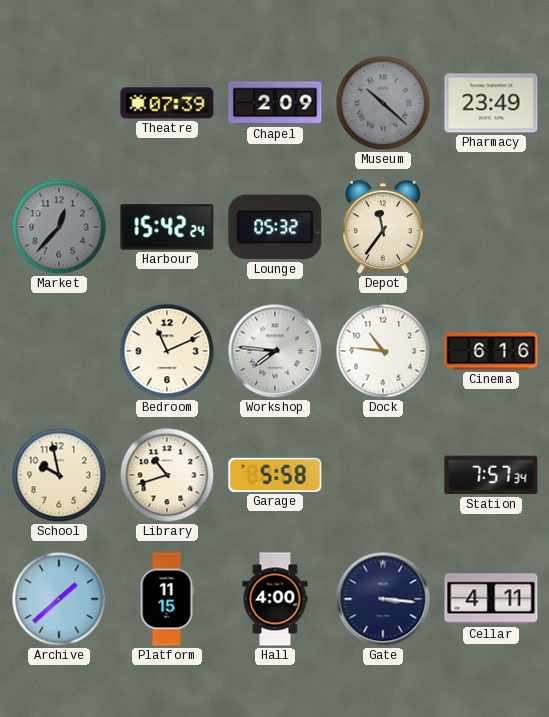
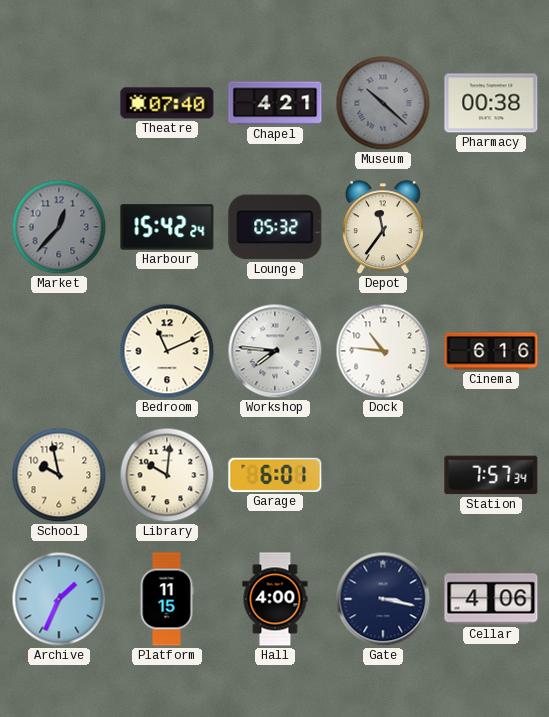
Theatre: 07:39 -> 07:40
Chapel: 2:09 -> 4:21
Pharmacy: 23:49 -> 00:38
Library: 10:42 -> 10:01
Garage: 5:58 -> 6:01
Archive: 1:38 -> 1:34
Gate: 3:16 -> 3:17
Cellar: 4:11 -> 4:06
